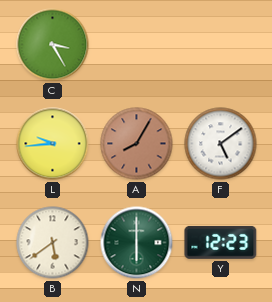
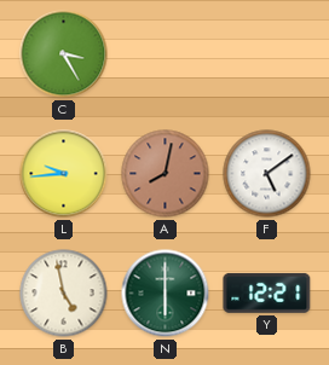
A: 8:05 -> 8:02
B: 5:39 -> 4:58
Y: 12:23 -> 12:21
